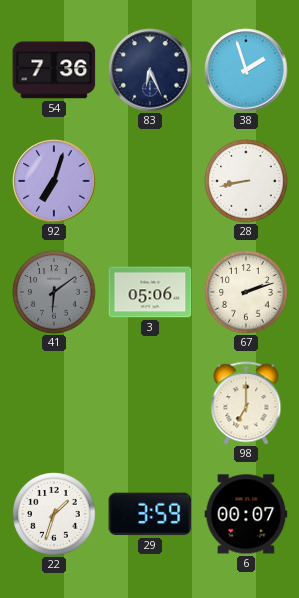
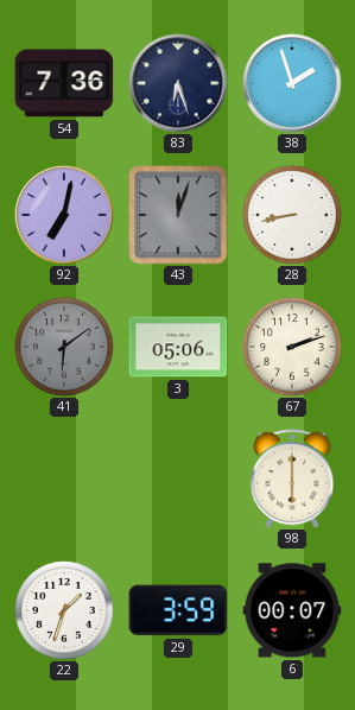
83: 6:26 -> 6:27
92: 7:03 -> 7:02
43: none -> 12:03
98: 7:00 -> 6:00
